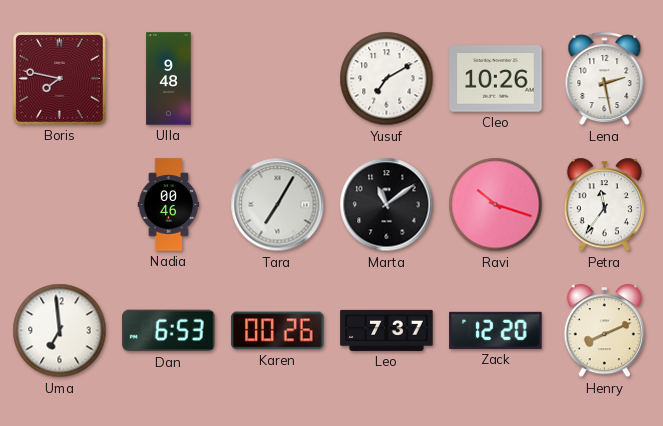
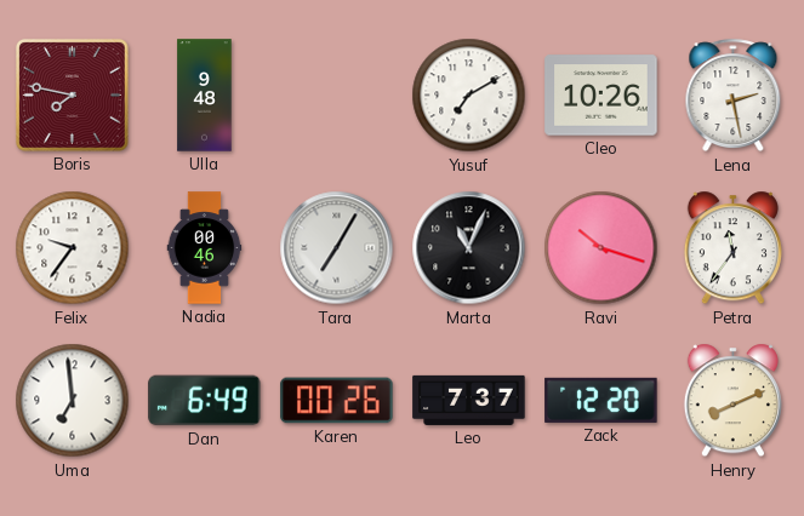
Felix: none -> 9:36
Marta: 11:09 -> 11:04
Dan: 6:53 -> 6:49
